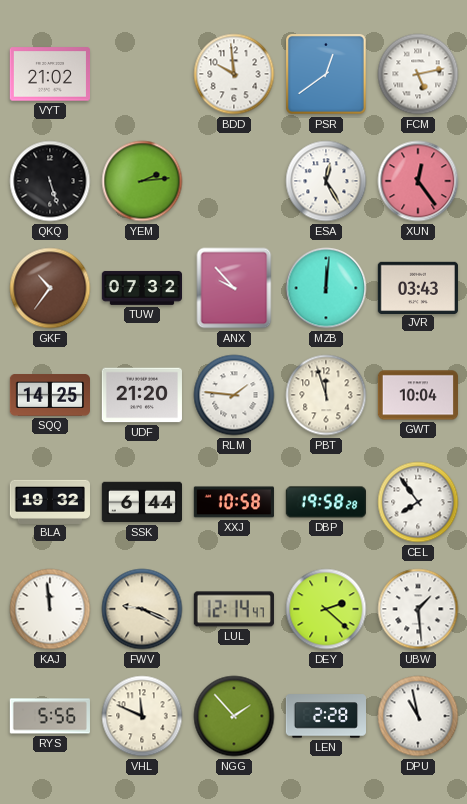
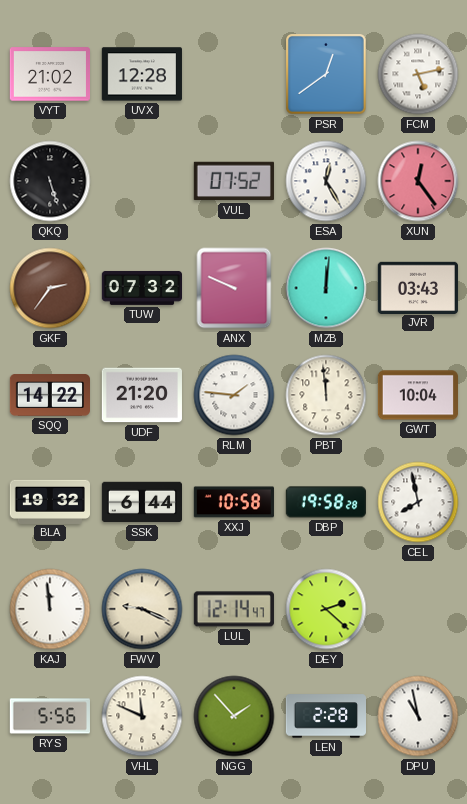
UVX: none -> 12:28
BDD: 9:59 -> none
YEM: 2:14 -> none
VUL: none -> 07:52
GKF: 10:36 -> 2:36
ANX: 9:53 -> 9:49
SQQ: 14:25 -> 14:22
PBT: 11:57 -> 11:59
CEL: 7:54 -> 7:58
UBW: 1:29 -> none
